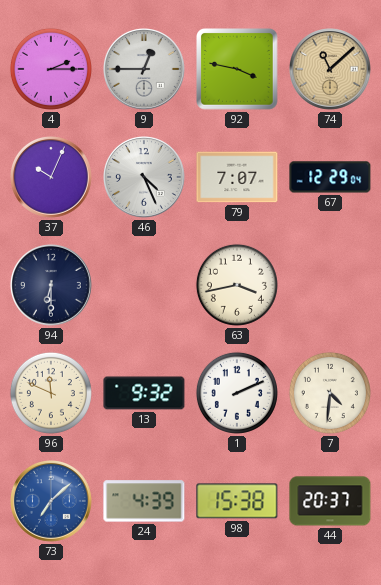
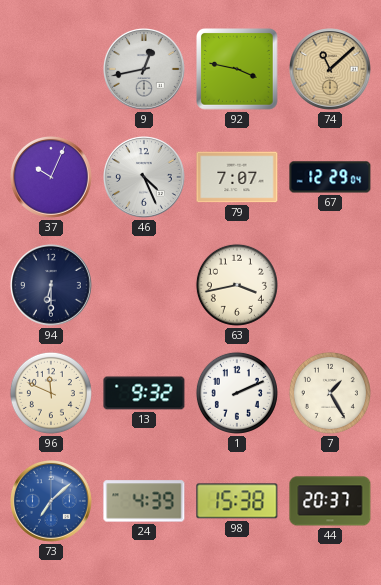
4: 2:15 -> none
9: 12:45 -> 12:43
7: 4:31 -> 1:25
